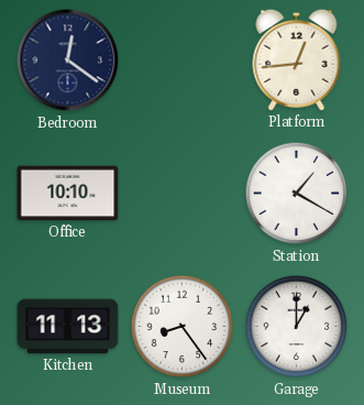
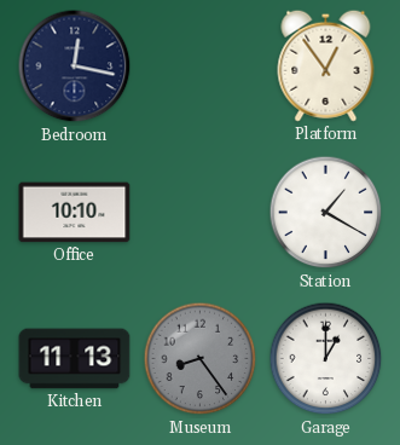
Bedroom: 12:21 -> 12:17
Platform: 12:44 -> 12:54
Museum dial: white -> grey
